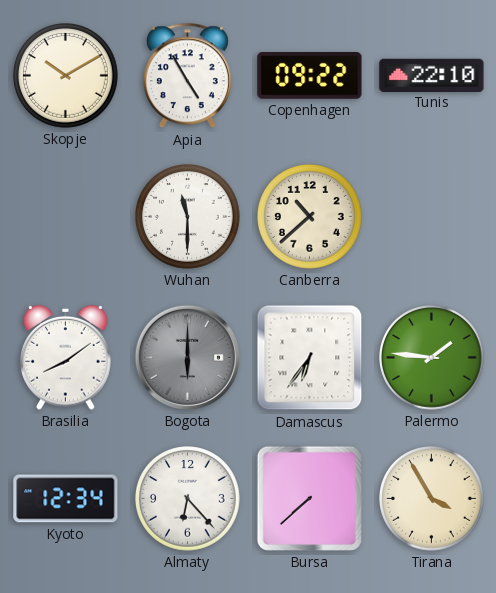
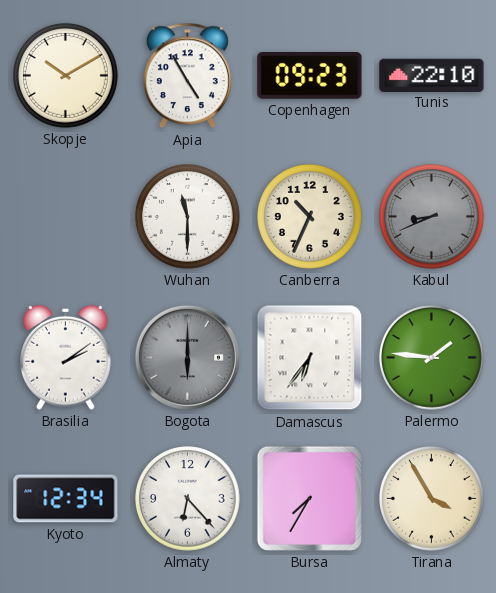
Copenhagen: 09:22 -> 09:23
Canberra: 10:38 -> 10:34
Kabul: none -> 8:41
Brasilia: 8:09 -> 2:09
Bursa: 7:38 -> 7:35
